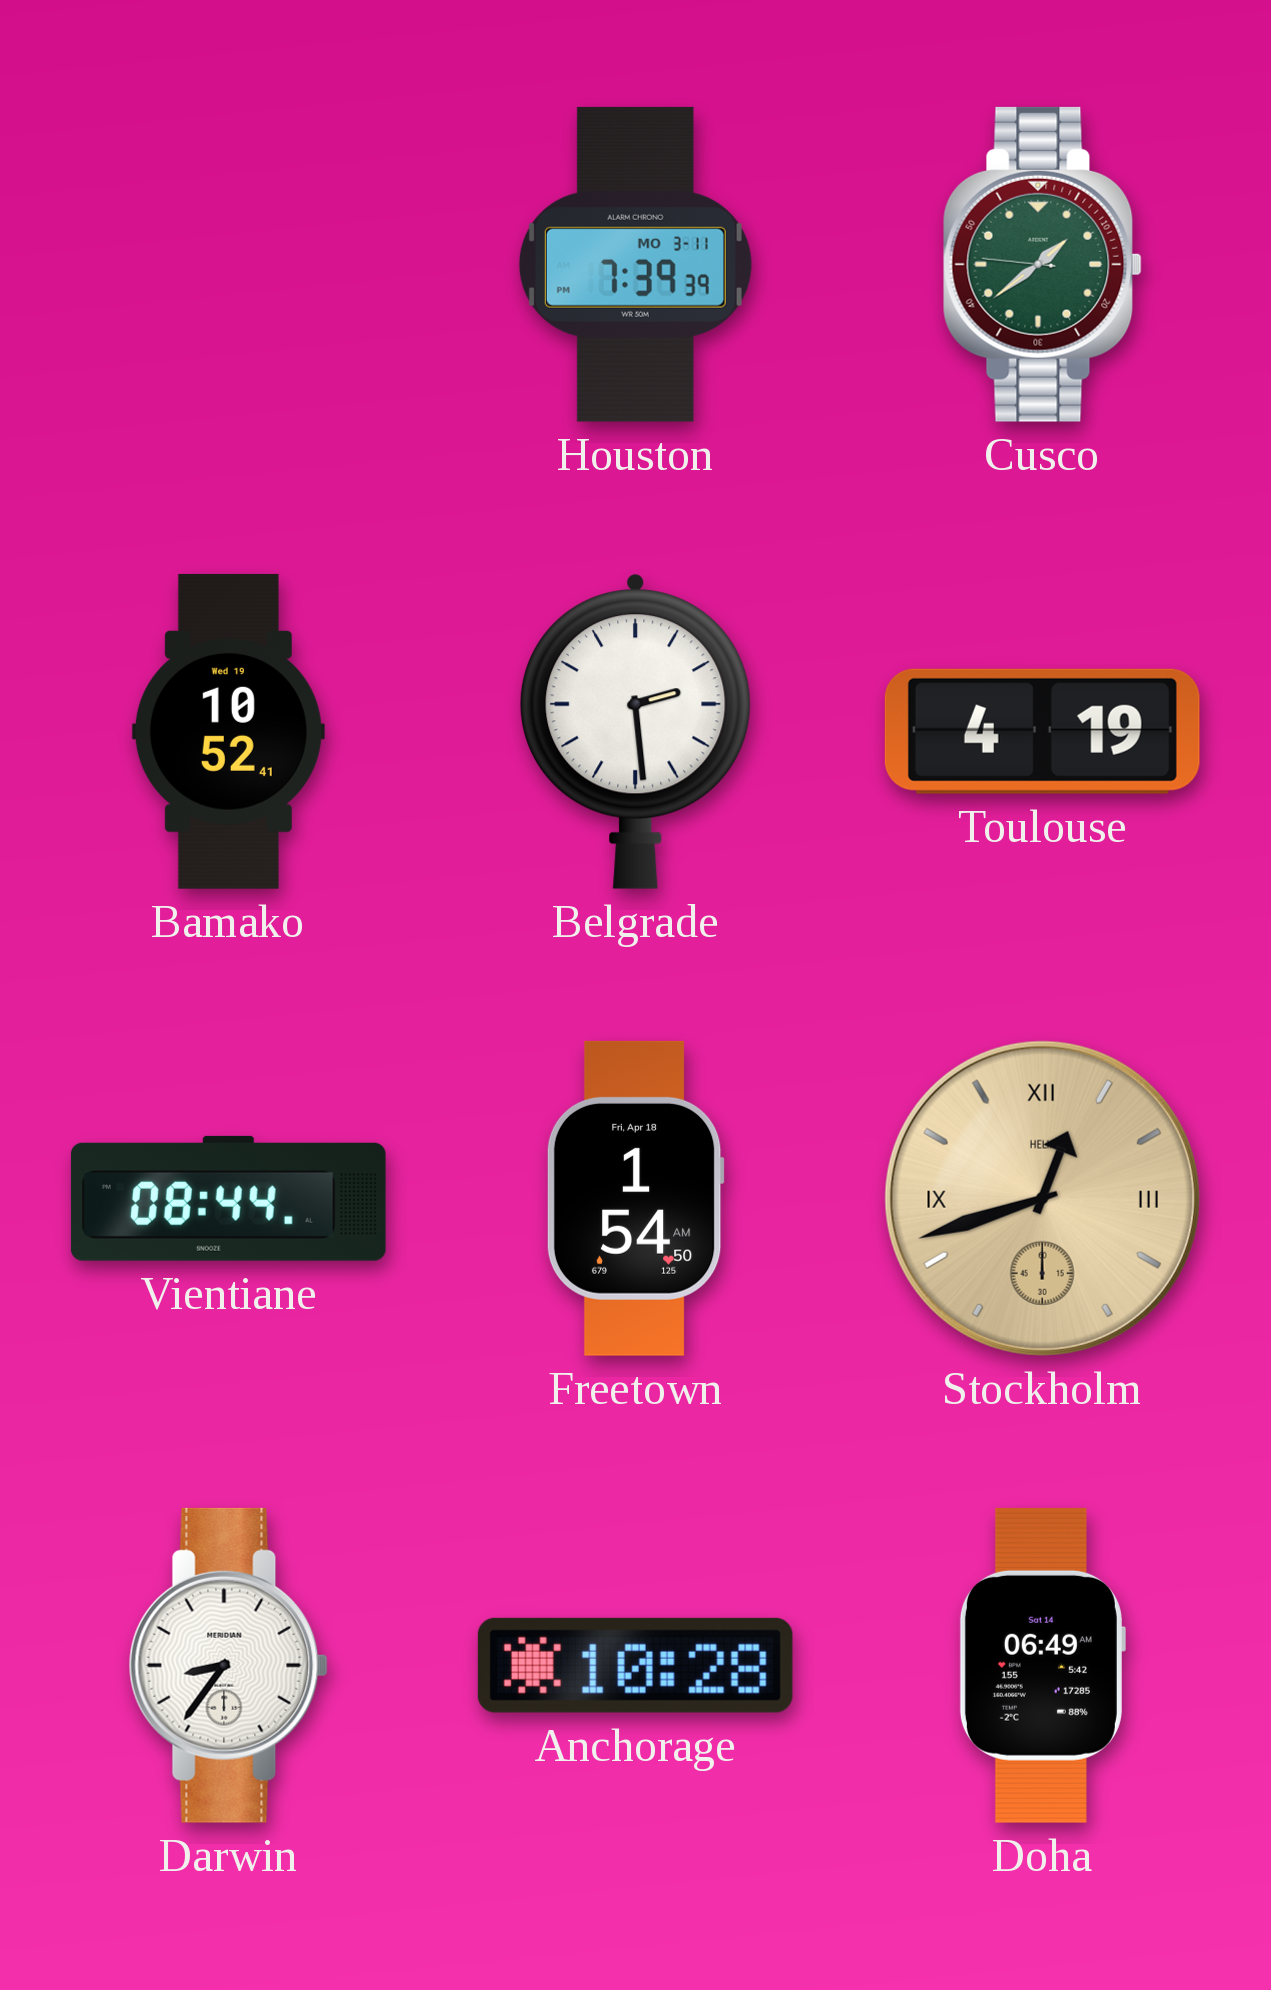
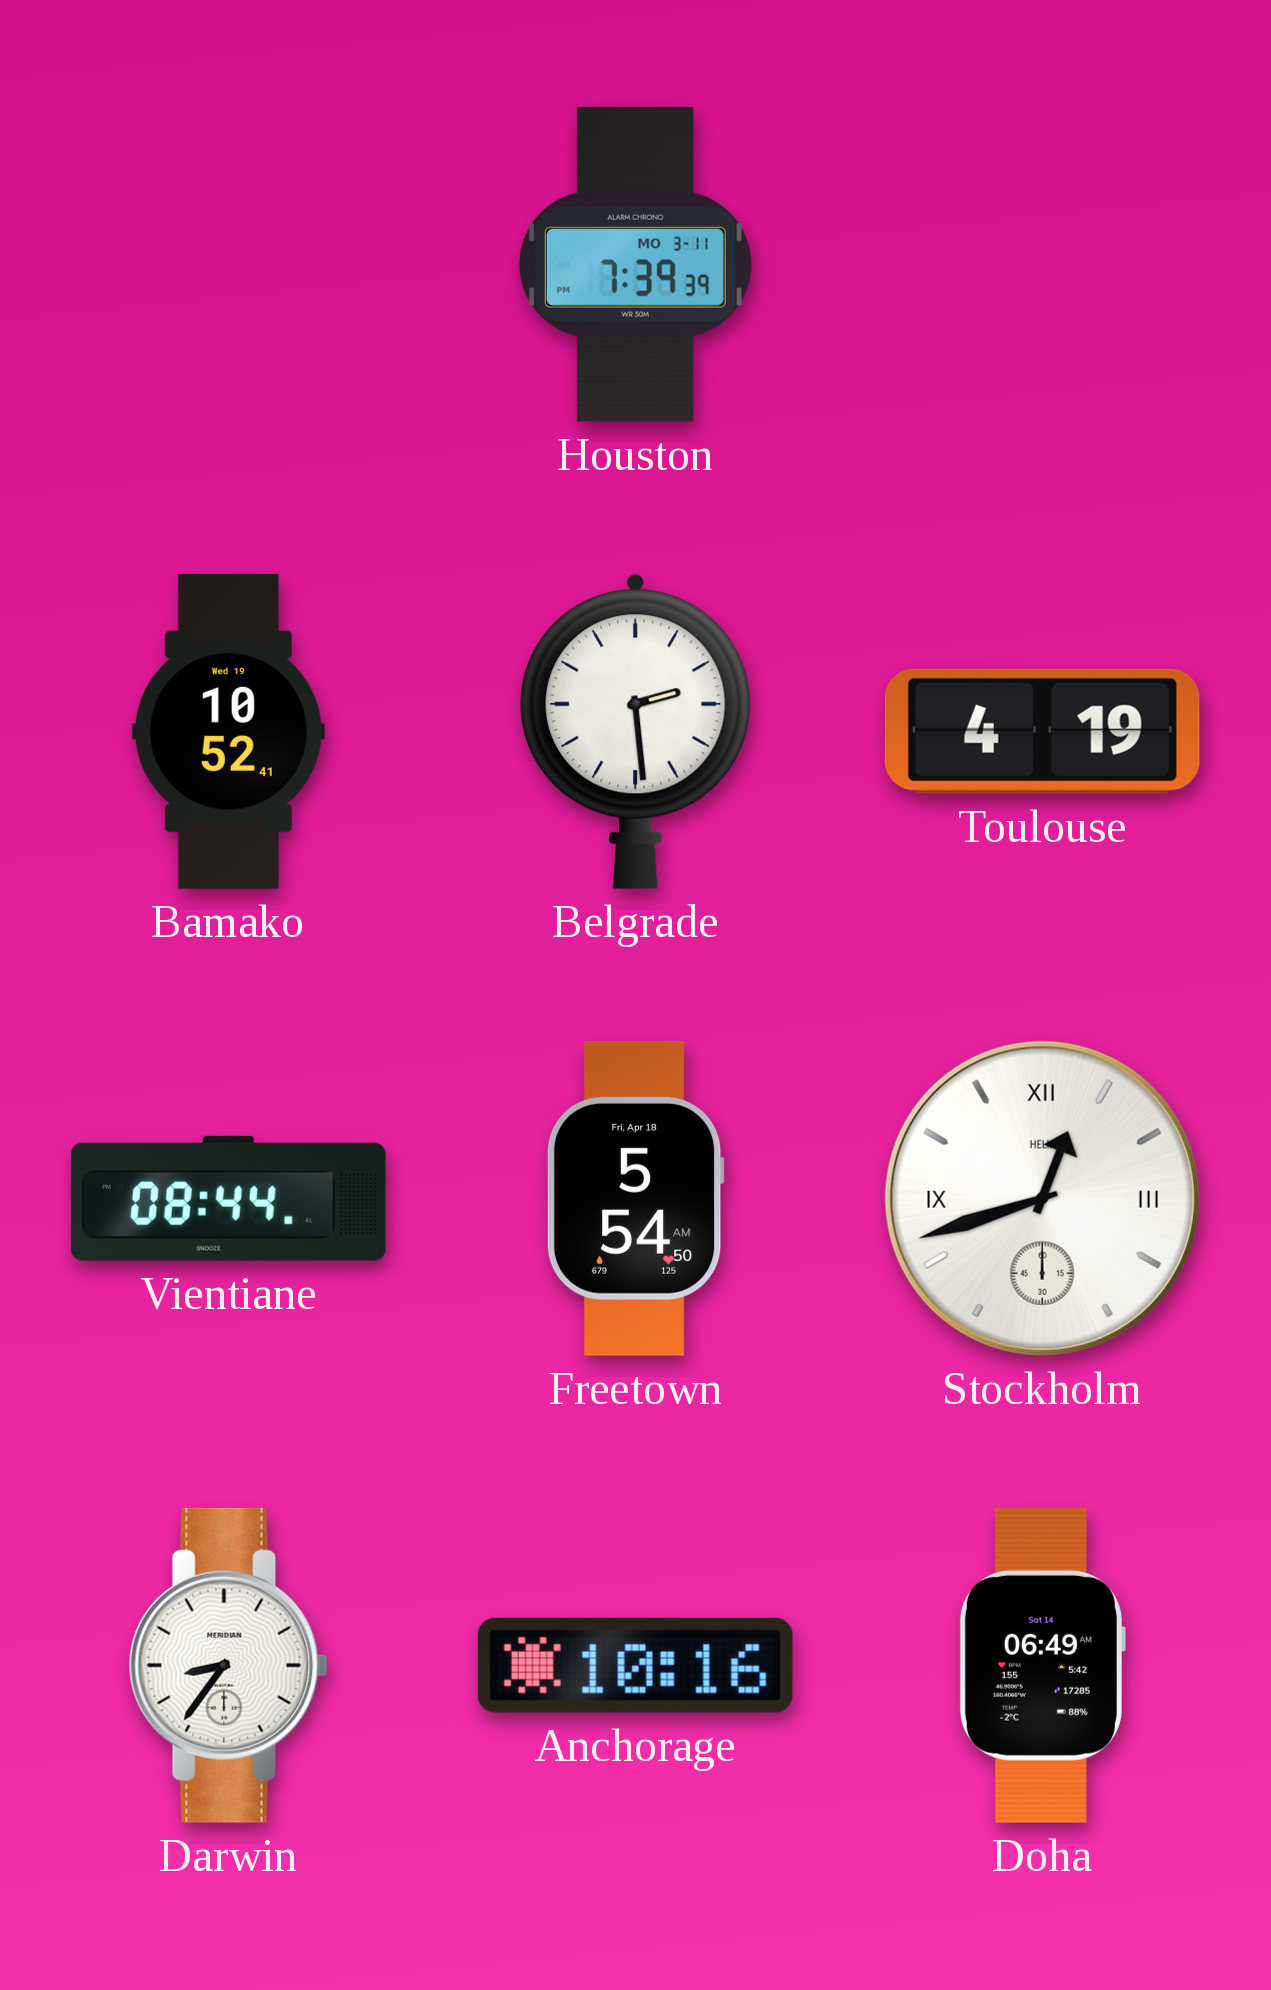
Cusco: 1:38 -> none
Freetown: 1:54 -> 5:54
Stockholm dial: champagne -> white
Anchorage: 10:28 -> 10:16
